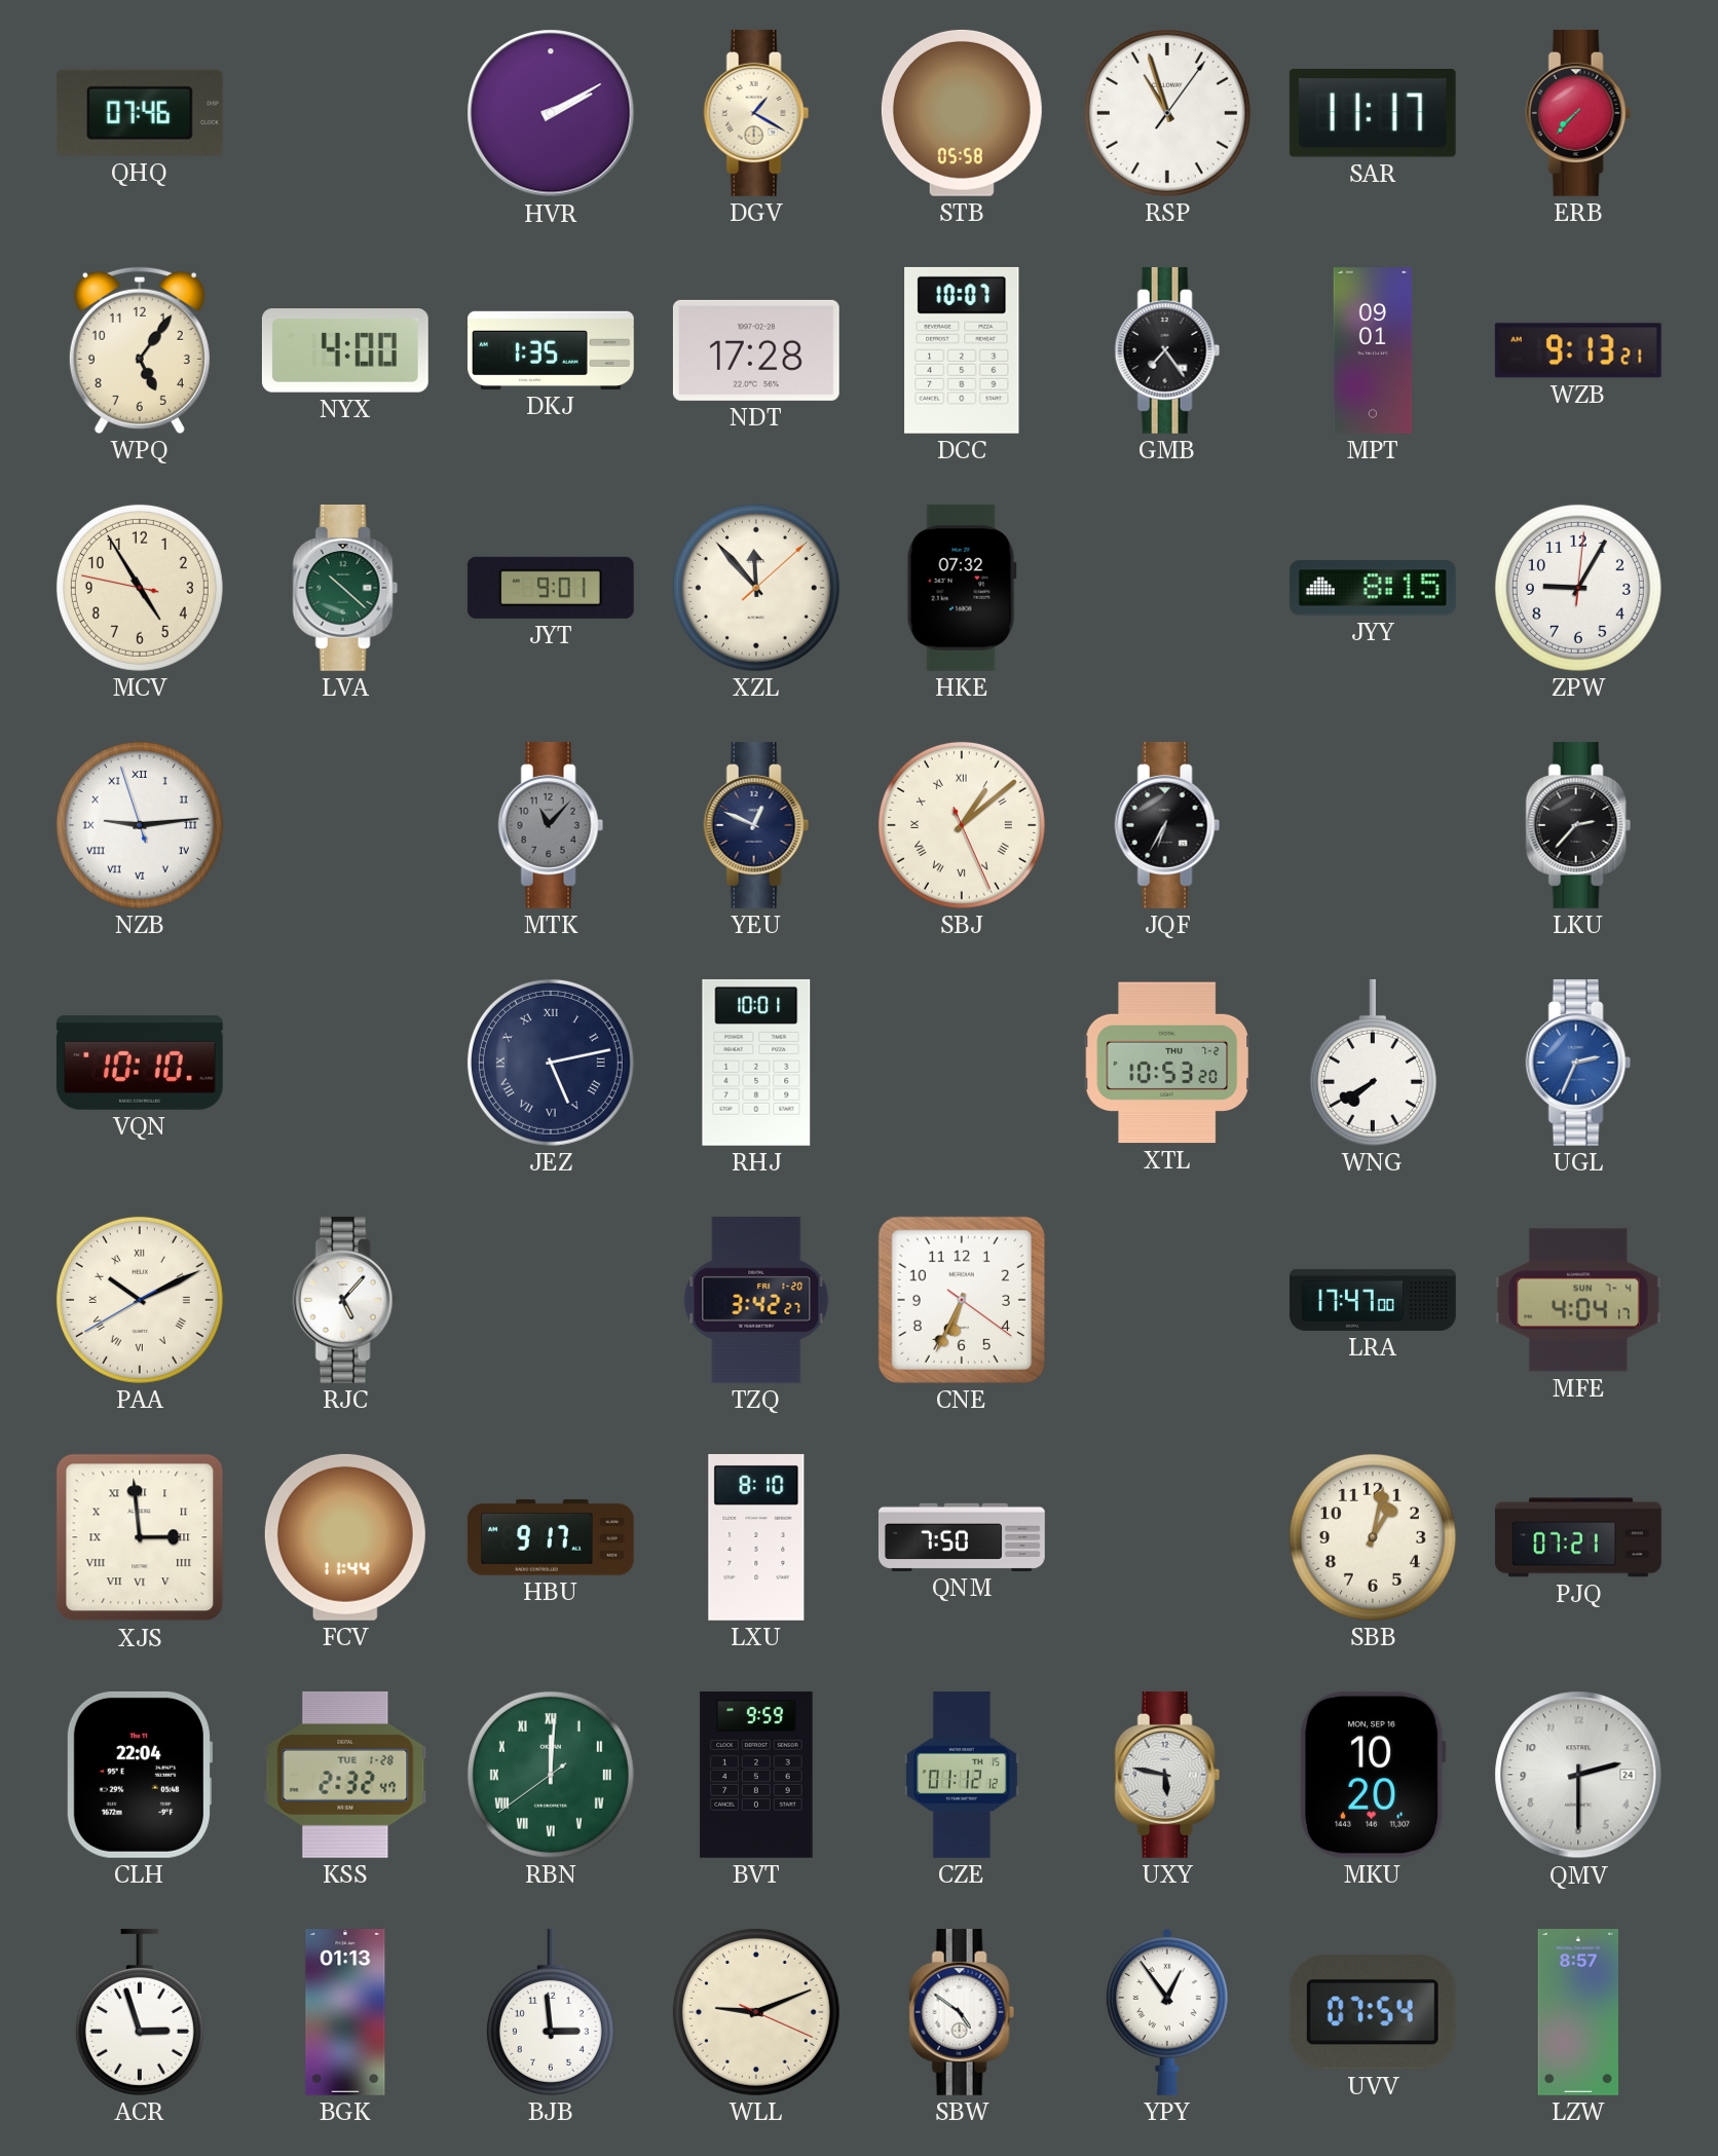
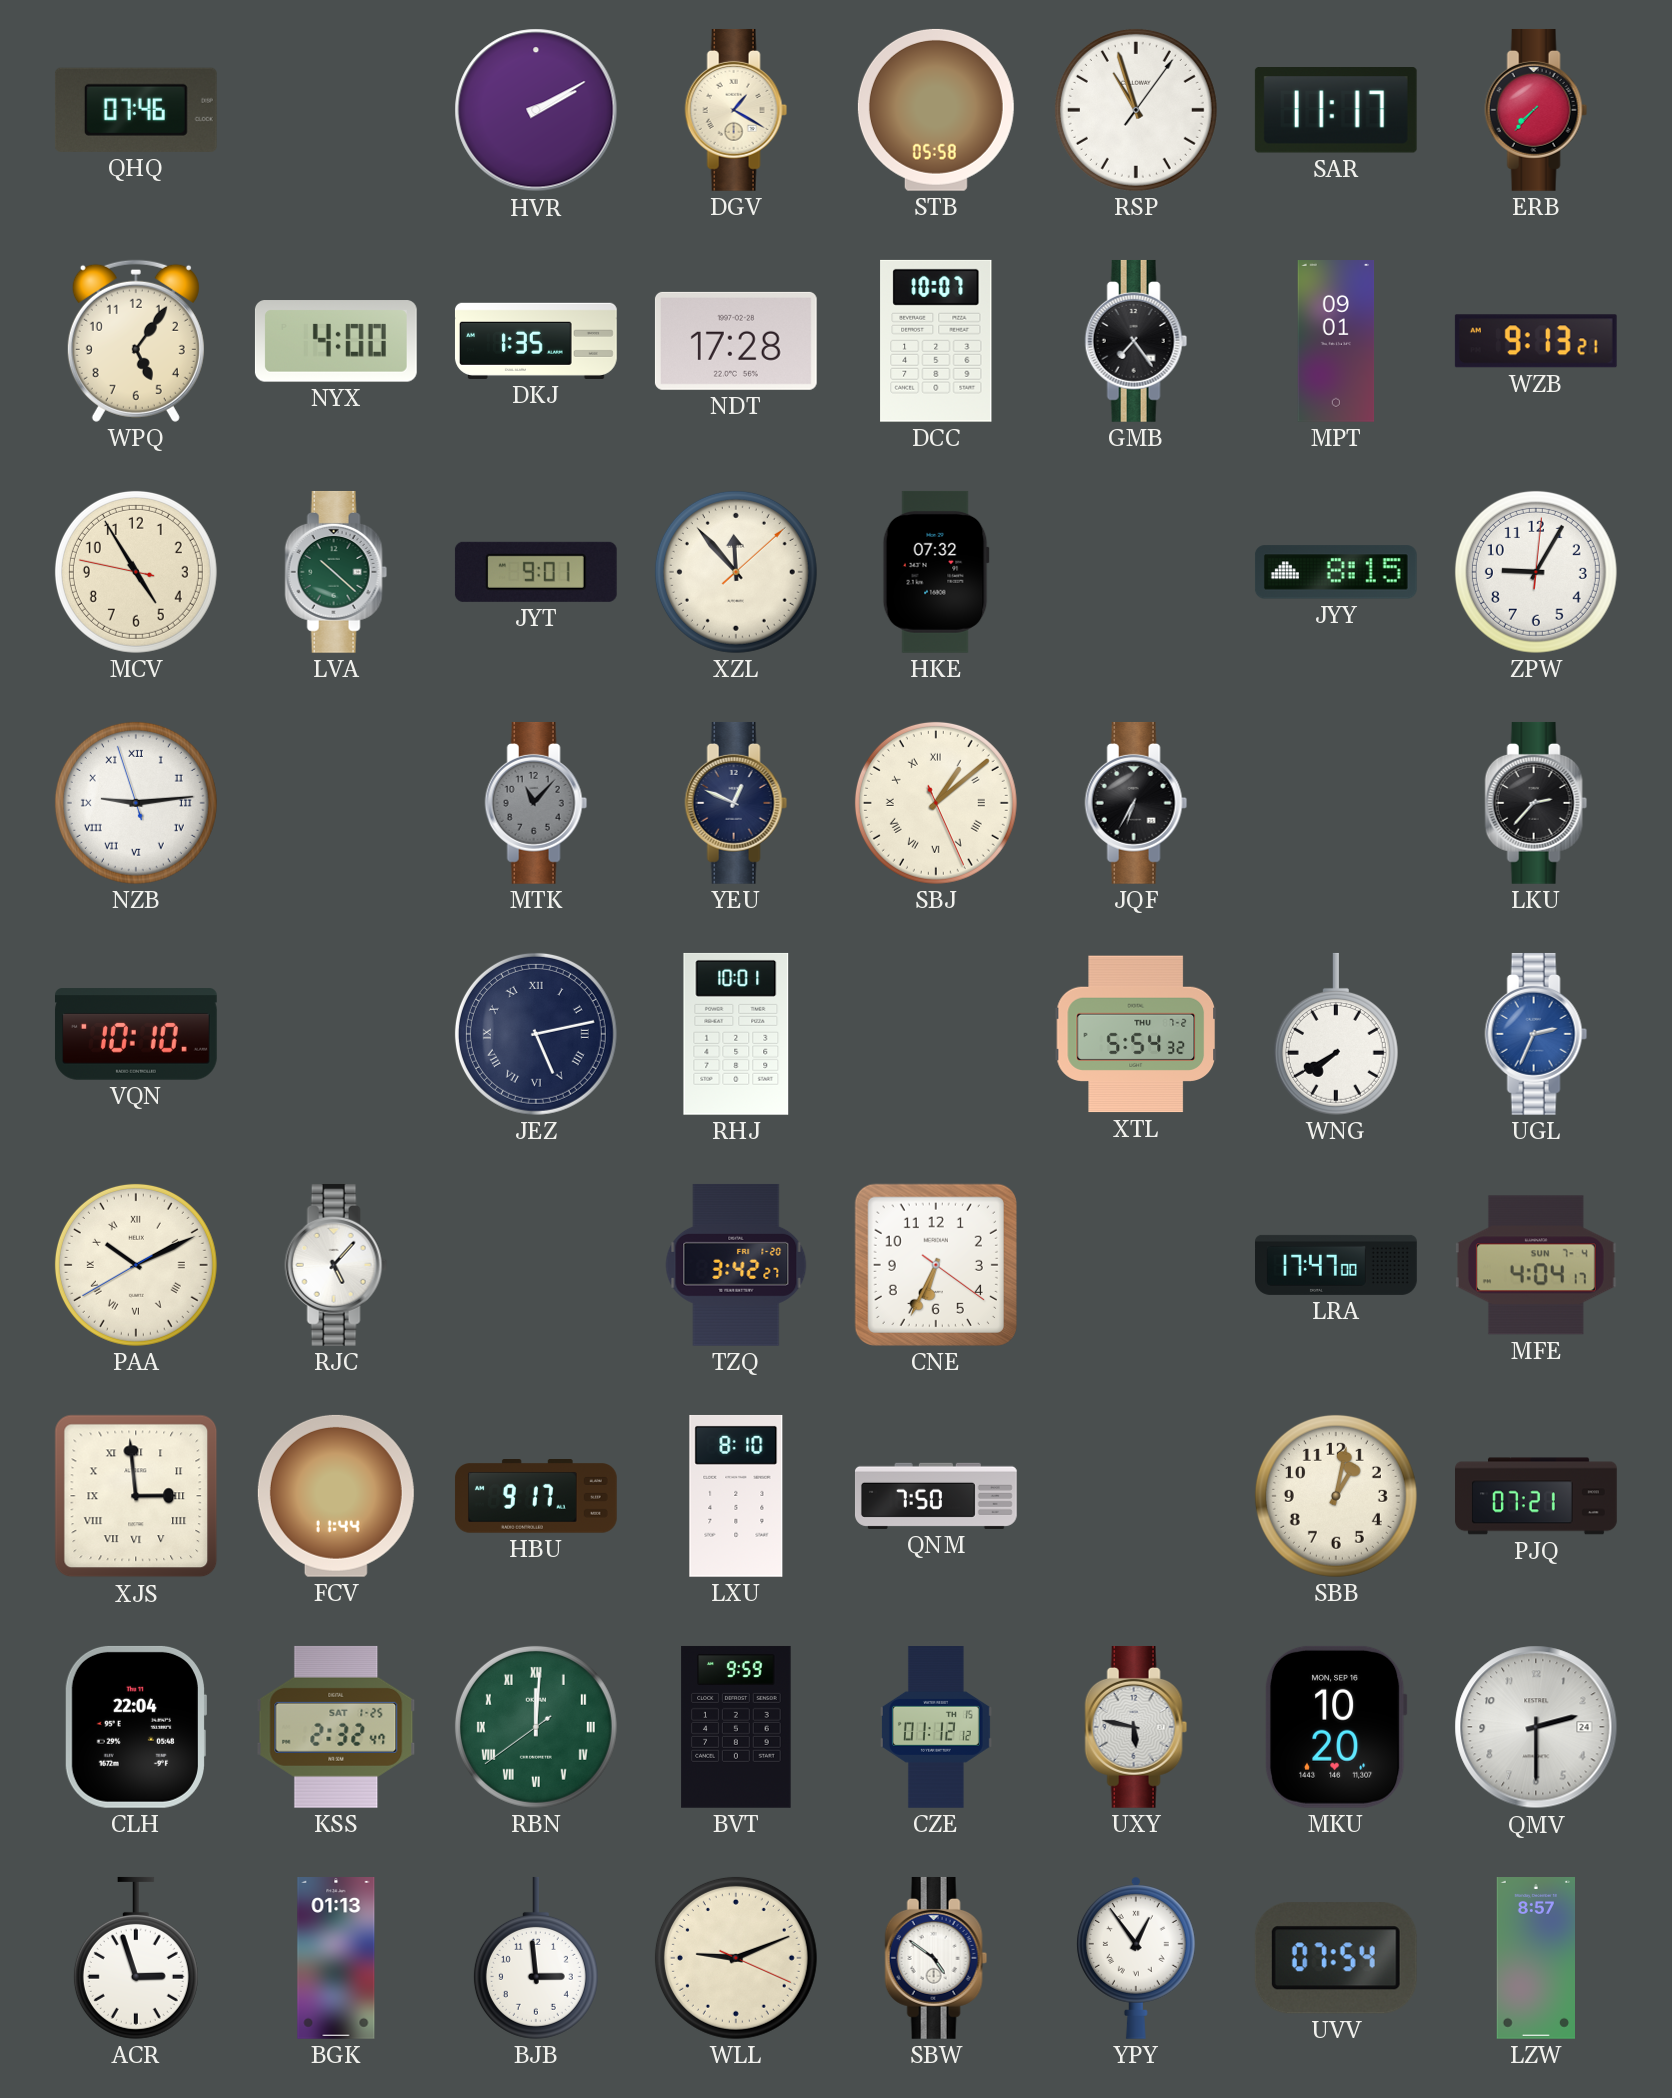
XTL: 10:53 -> 5:54
KSS date: TUE 1-28 -> SAT 1-25
